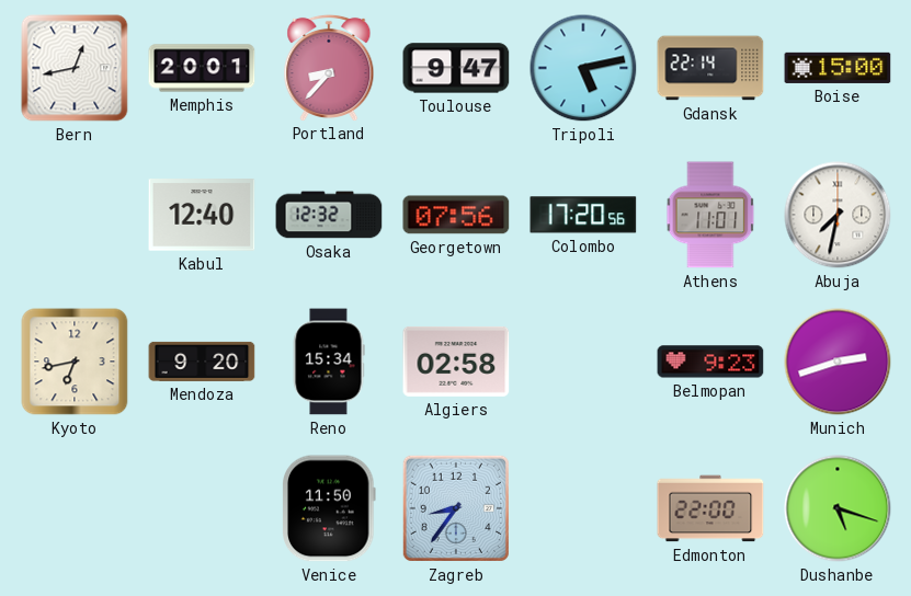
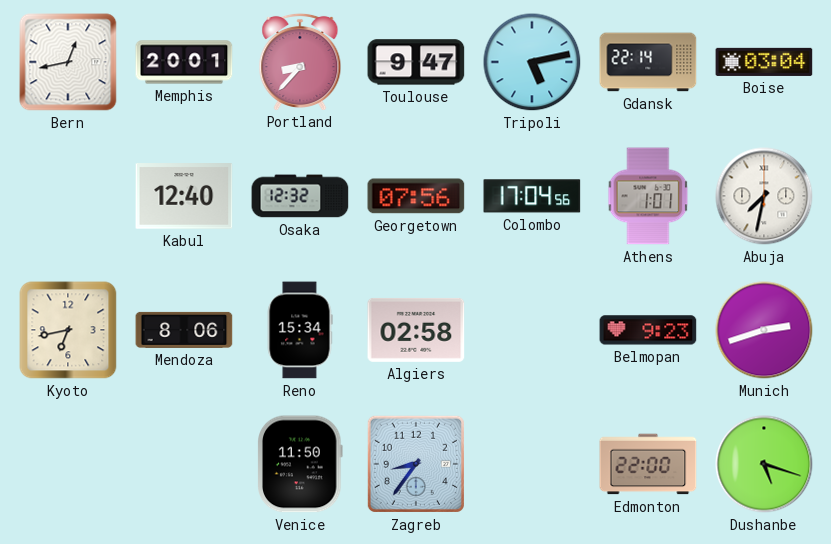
Boise: 15:00 -> 03:04
Colombo: 17:20 -> 17:04
Athens: 11:01 -> 1:01
Mendoza: 9:20 -> 8:06
